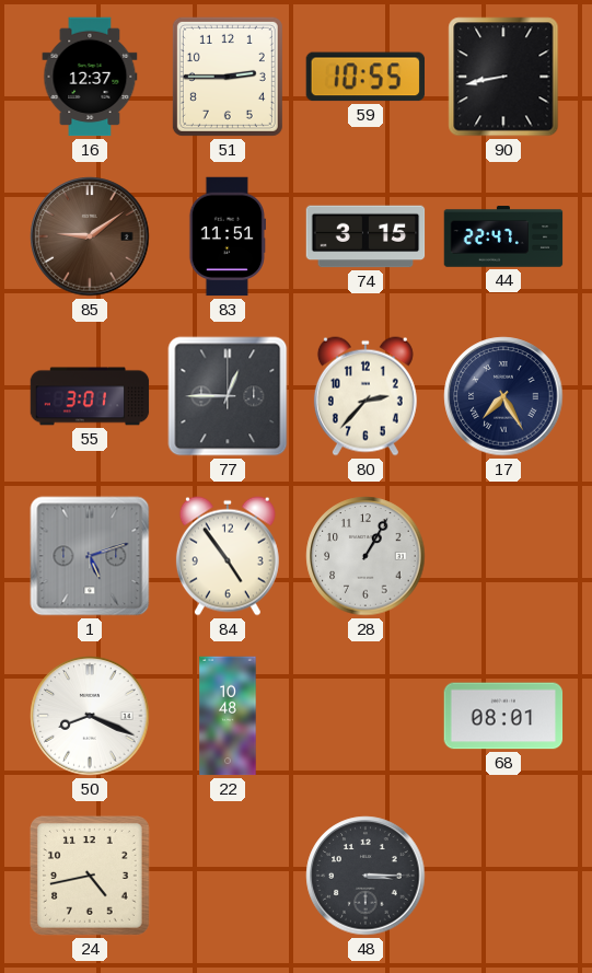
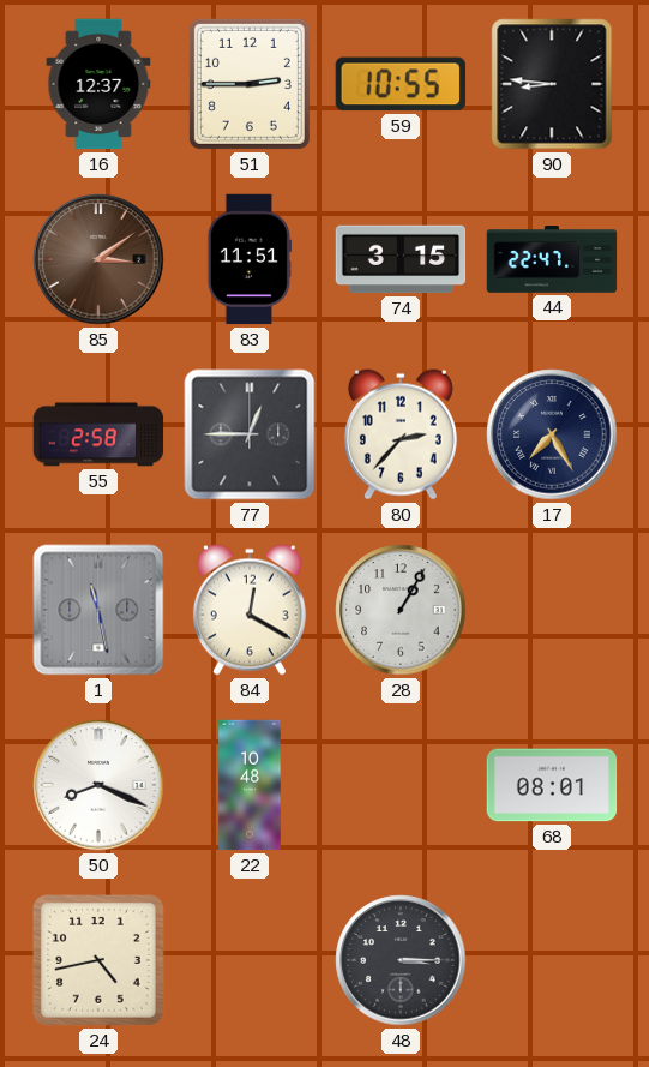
90: 8:43 -> 8:46
85: 9:09 -> 3:09
55: 3:01 -> 2:58
1: 5:12 -> 11:28
84: 4:54 -> 12:20
